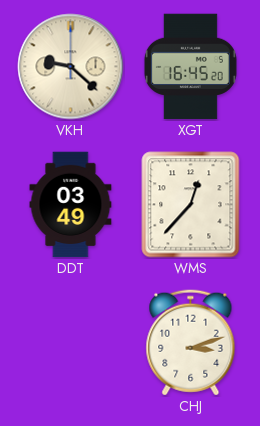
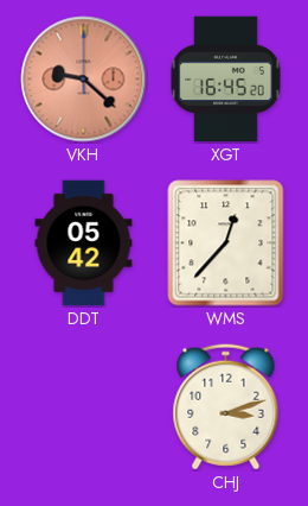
VKH dial: cream -> salmon
DDT: 03:49 -> 05:42
